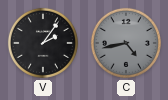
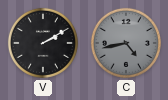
V: 2:06 -> 2:10
